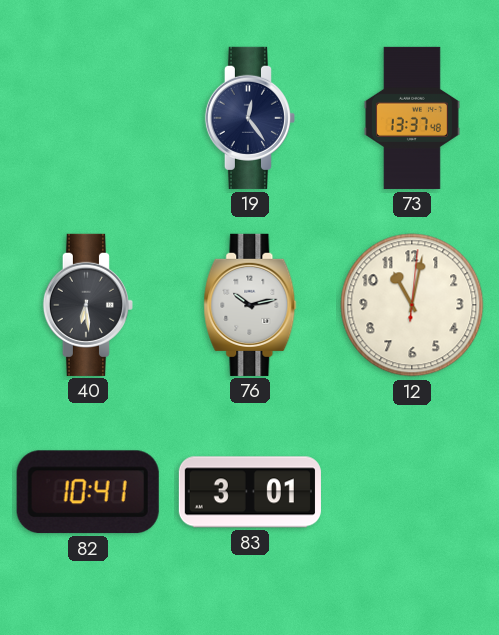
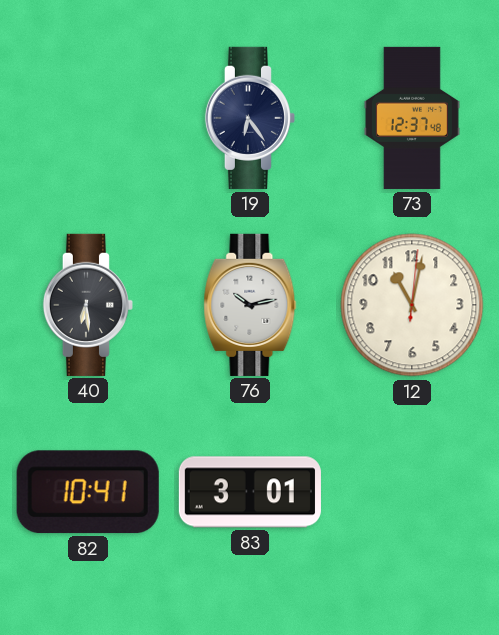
19: 12:24 -> 6:24
73: 13:37 -> 12:37
